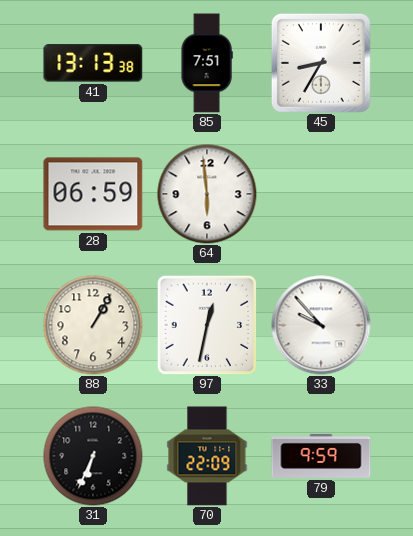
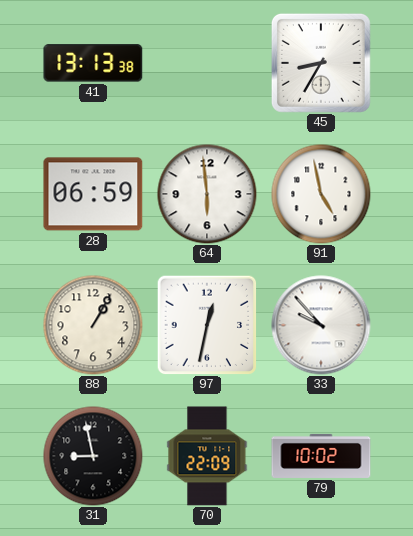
85: 7:51 -> none
91: none -> 4:58
31: 6:34 -> 8:58
79: 9:59 -> 10:02
